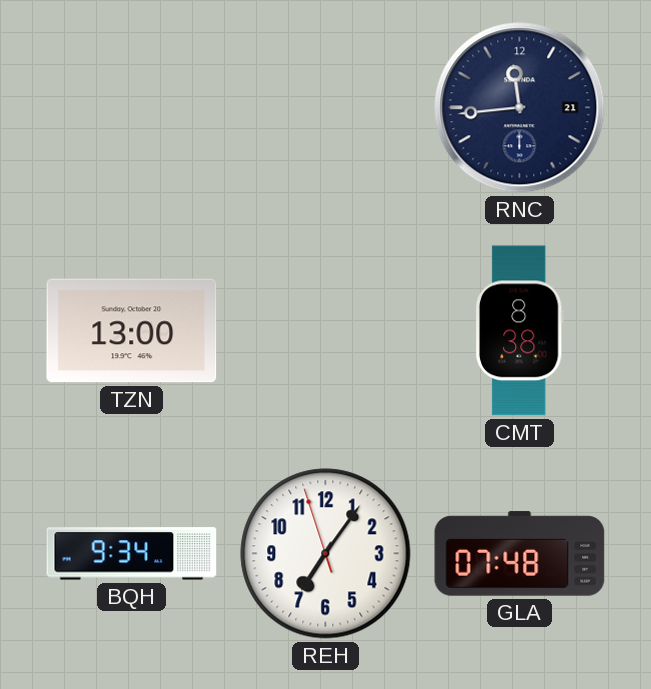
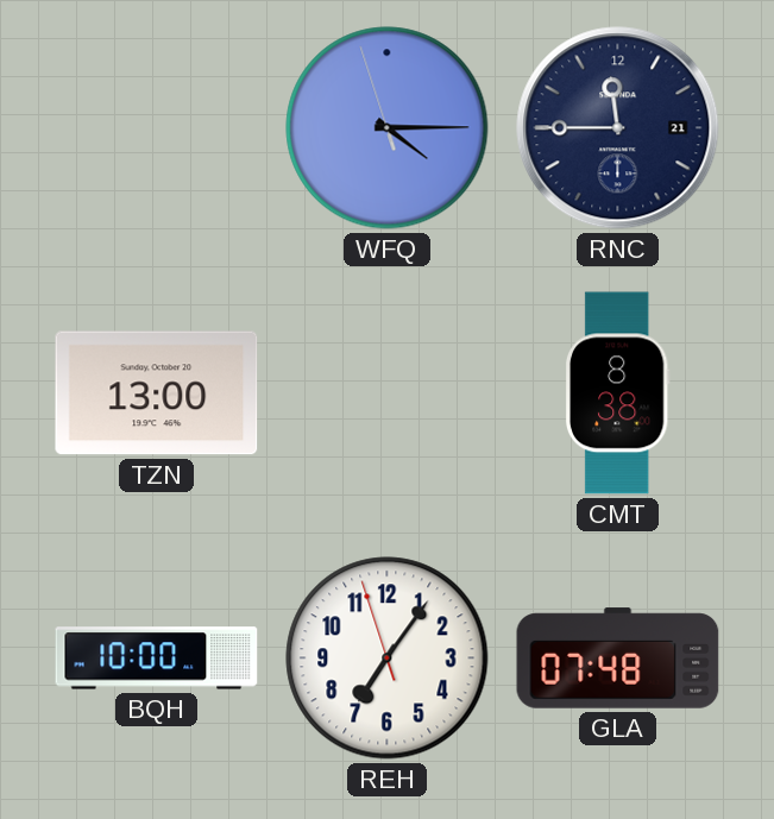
WFQ: none -> 4:14
RNC: 11:44 -> 11:45
BQH: 9:34 -> 10:00
